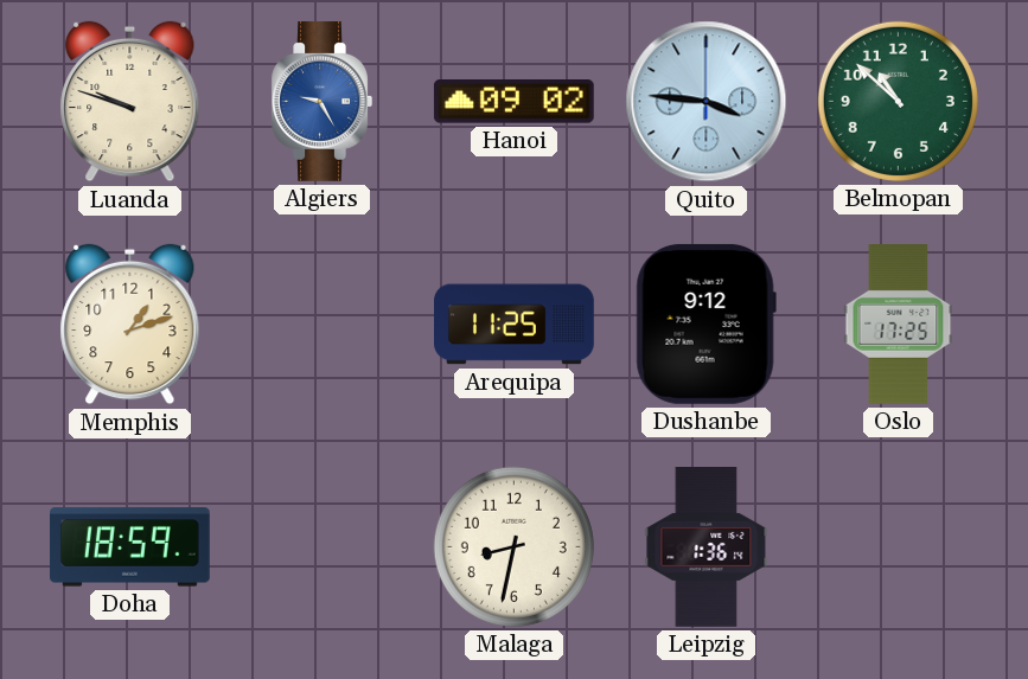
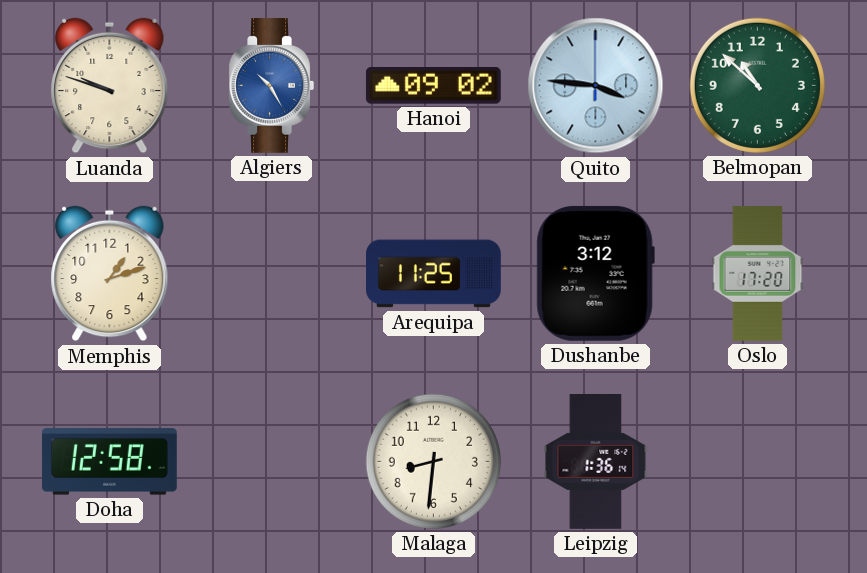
Algiers: 9:25 -> 10:25
Dushanbe: 9:12 -> 3:12
Oslo: 17:25 -> 17:20
Doha: 18:59 -> 12:58
Malaga: 8:32 -> 8:31
